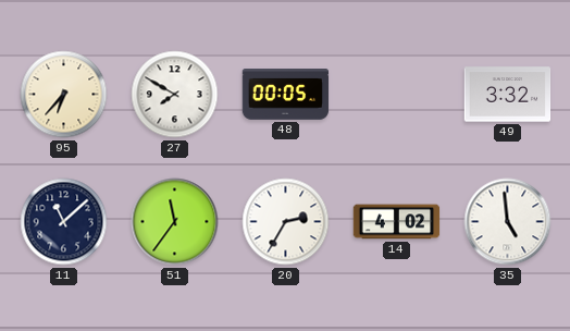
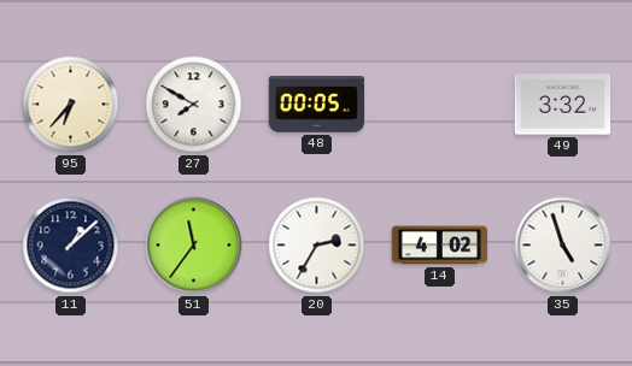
11: 11:08 -> 1:08
35: 4:59 -> 4:57
